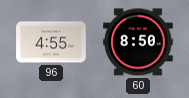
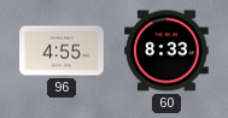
60: 8:50 -> 8:33
